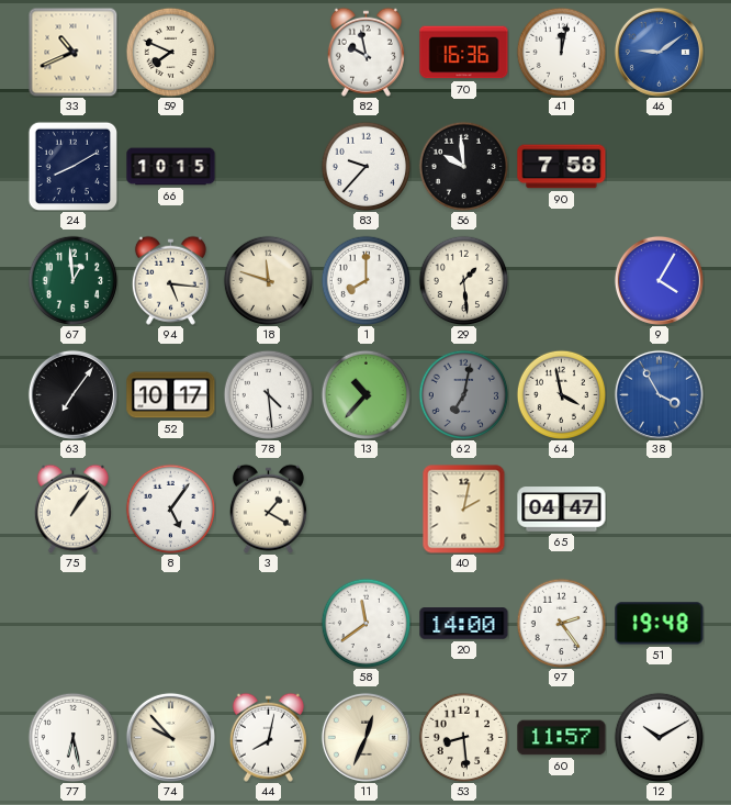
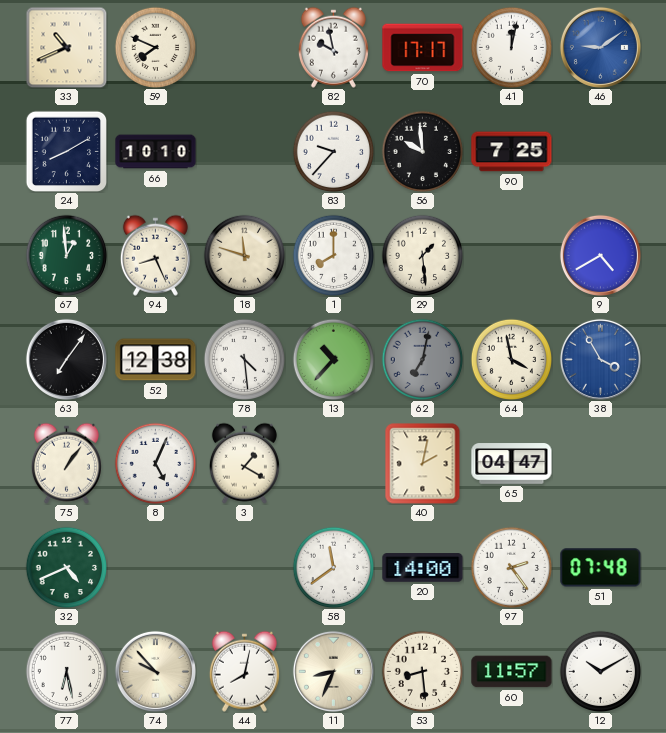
70: 16:36 -> 17:17
66: 10:15 -> 10:10
90: 7:58 -> 7:25
94: 5:16 -> 8:26
9: 4:05 -> 4:40
52: 10:17 -> 12:38
8: 5:06 -> 5:04
32: none -> 4:41
51: 19:48 -> 07:48
11: 12:34 -> 8:34
